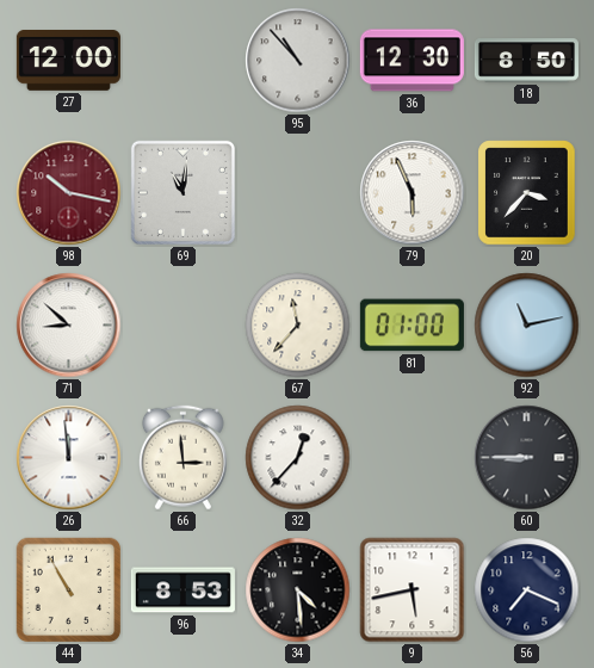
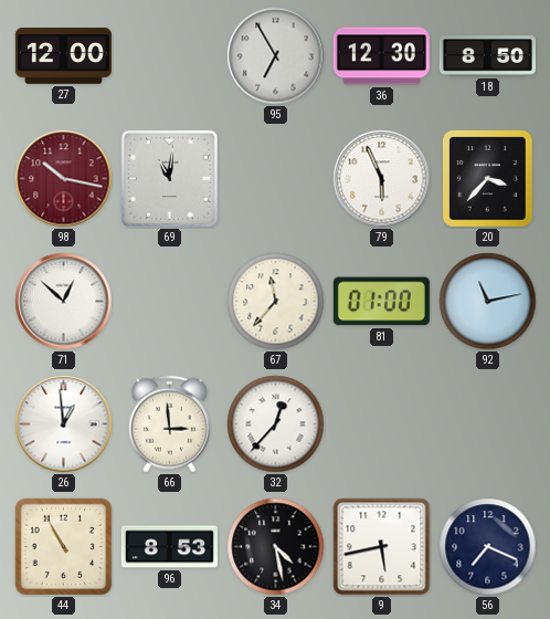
95: 10:53 -> 6:55
71: 8:52 -> 12:52
26: 11:59 -> 12:59
60: 8:45 -> none
34: 4:29 -> 4:28
